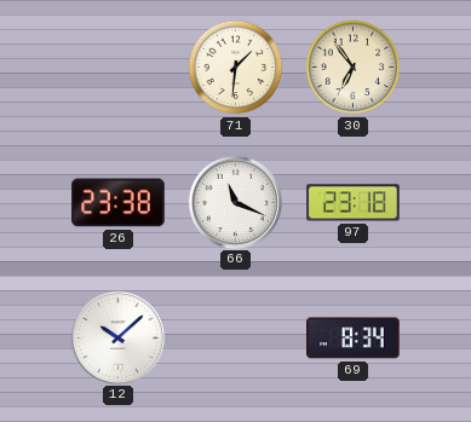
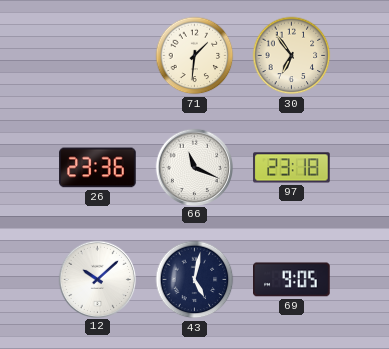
26: 23:38 -> 23:36
43: none -> 5:02
69: 8:34 -> 9:05
